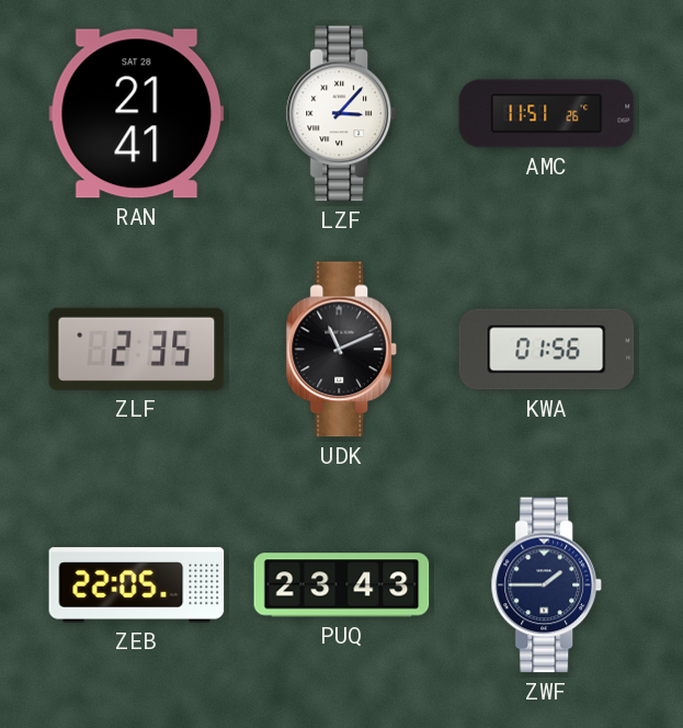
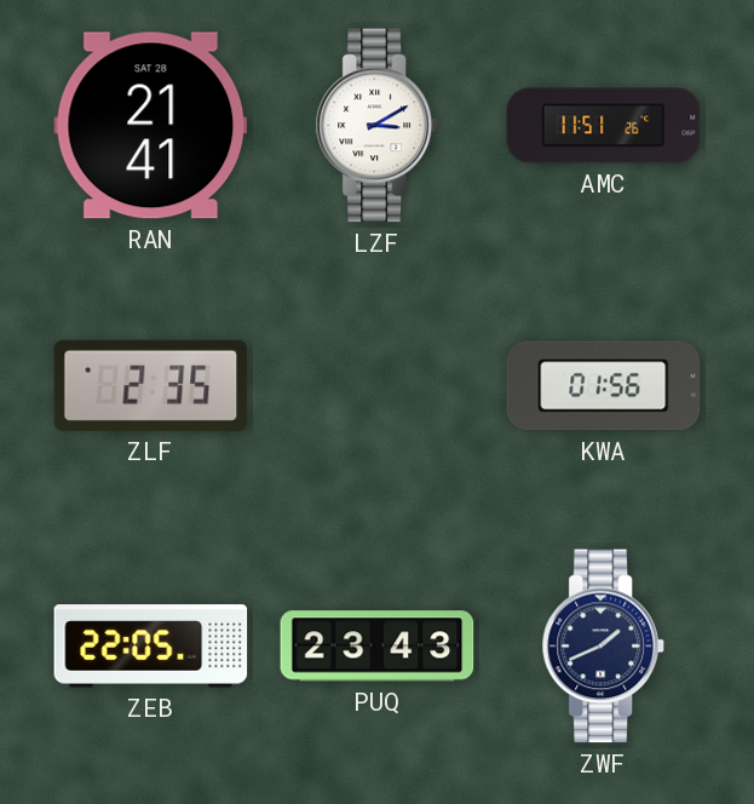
LZF: 3:07 -> 3:10
UDK: 11:11 -> none
ZWF: 1:45 -> 1:41
